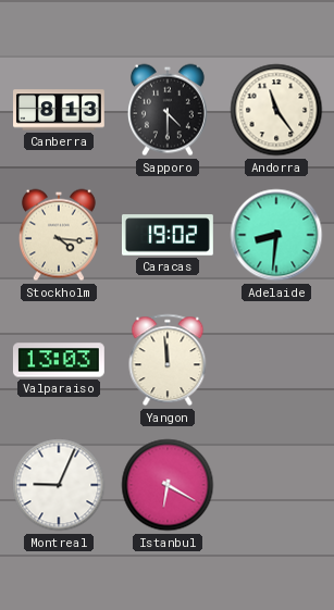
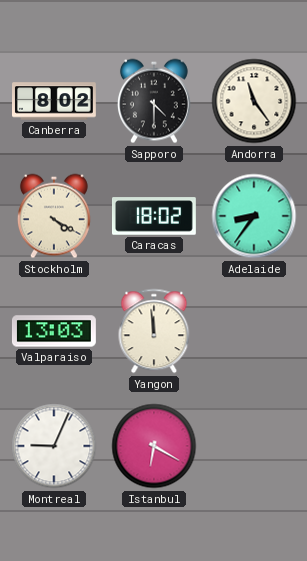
Canberra: 8:13 -> 8:02
Stockholm: 4:16 -> 4:20
Caracas: 19:02 -> 18:02
Adelaide: 8:31 -> 8:36
